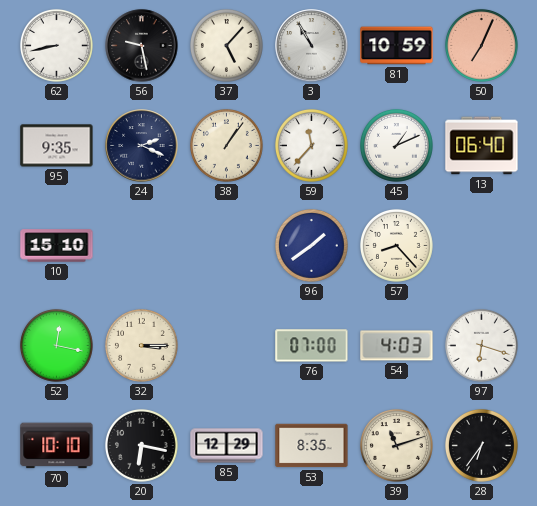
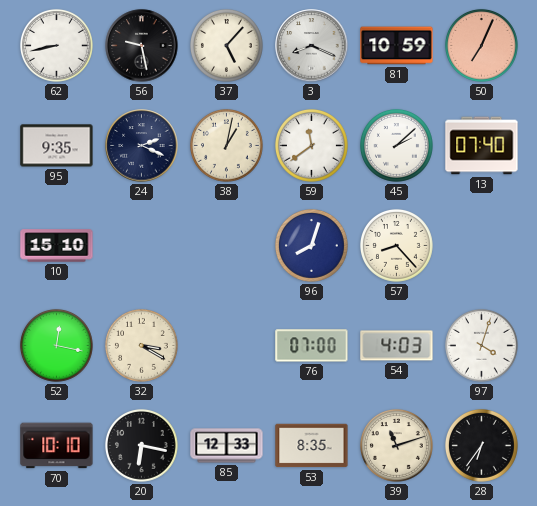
3: 10:55 -> 8:19
38: 1:06 -> 1:02
59: 11:37 -> 11:39
45: 1:11 -> 2:08
13: 06:40 -> 07:40
96: 1:39 -> 8:03
32: 3:15 -> 3:20
97: 6:18 -> 4:03
85: 12:29 -> 12:33
